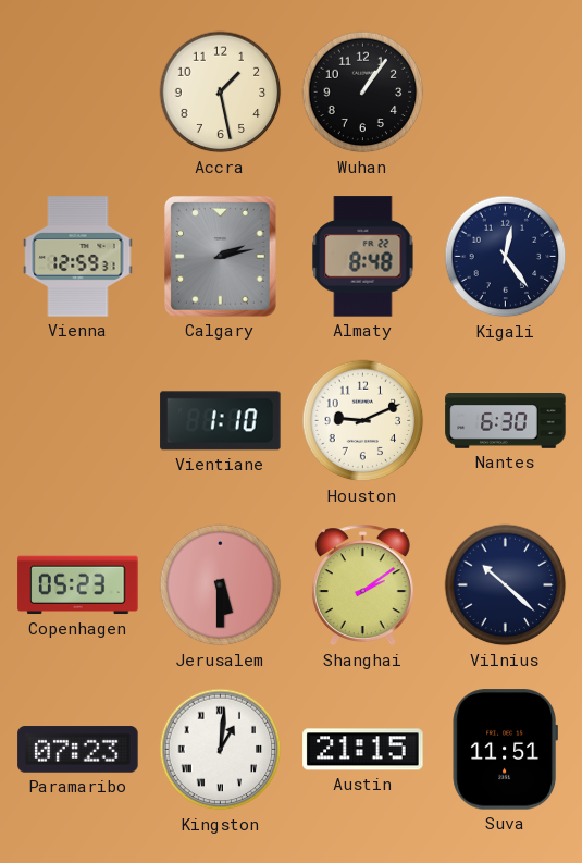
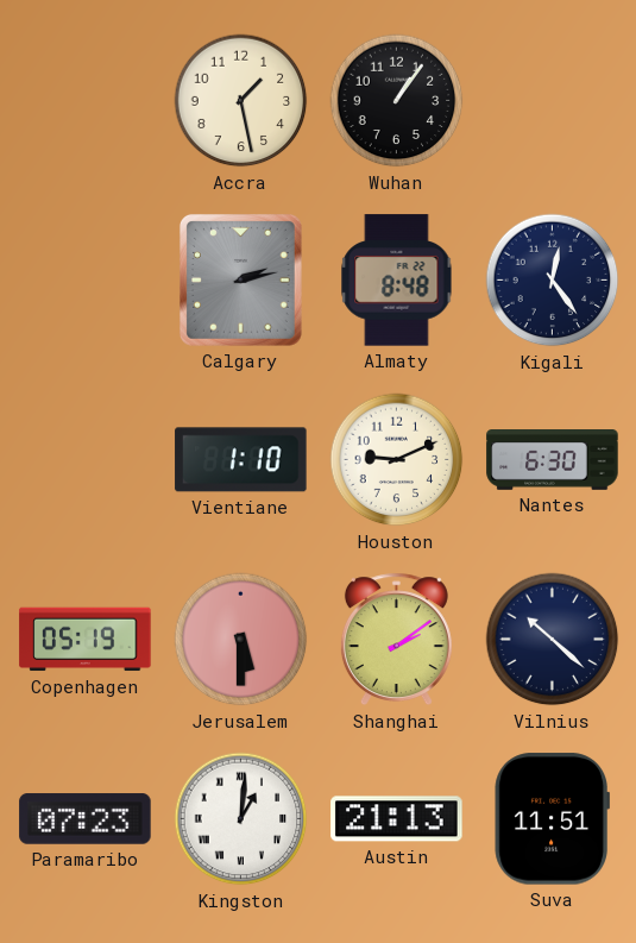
Vienna: 12:59 -> none
Copenhagen: 05:23 -> 05:19
Austin: 21:15 -> 21:13
